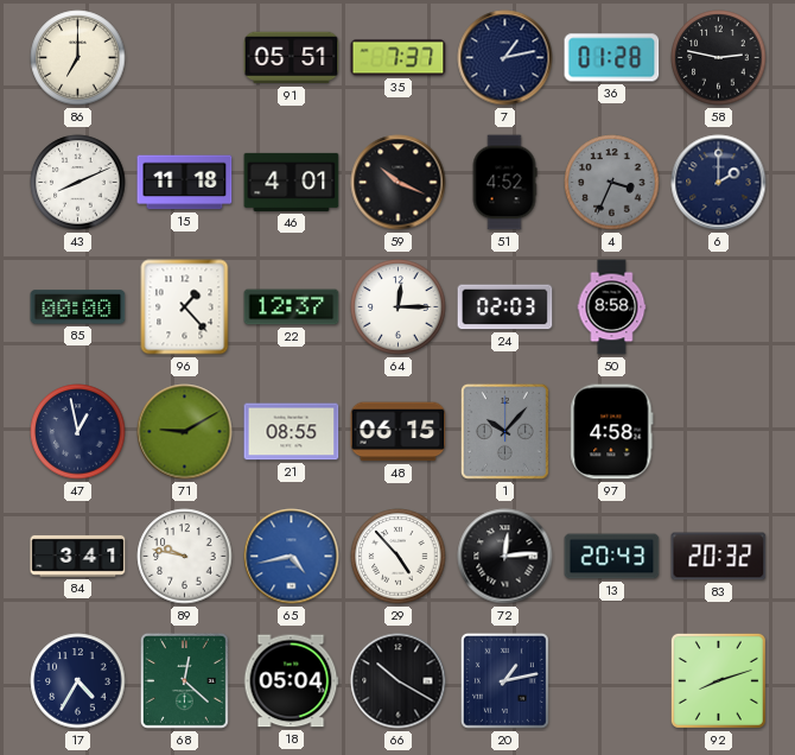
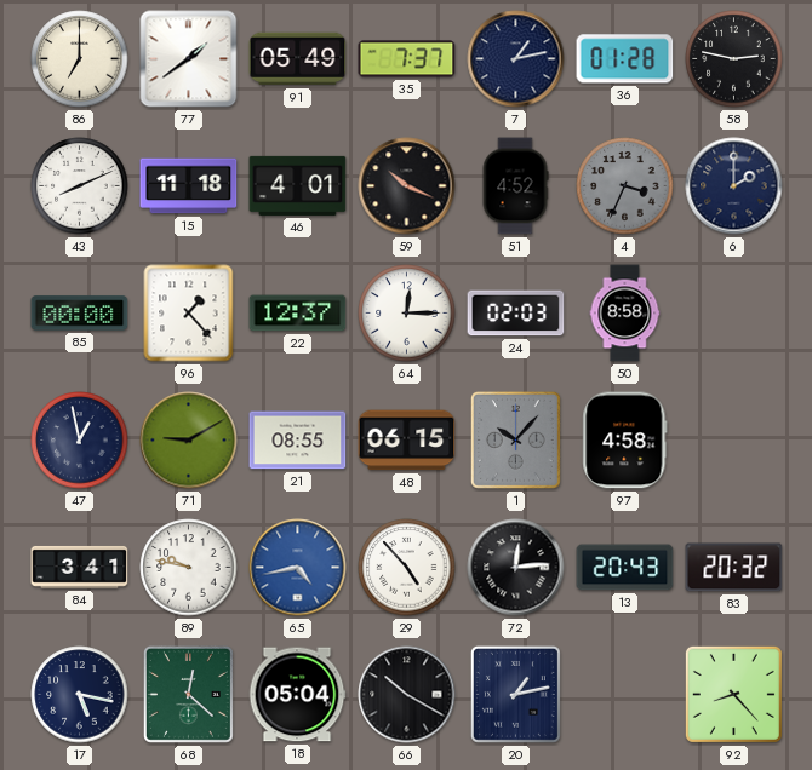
77: none -> 1:39
91: 05:51 -> 05:49
17: 4:35 -> 5:17
92: 8:12 -> 8:23
